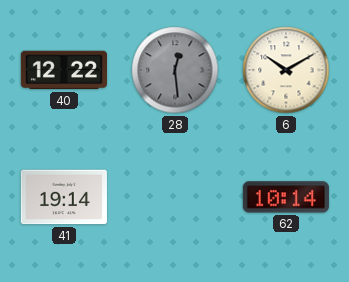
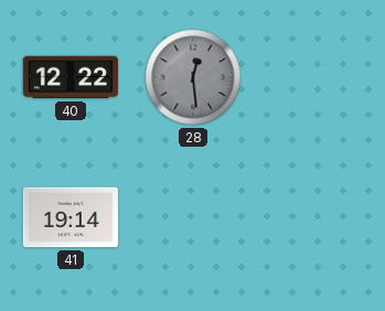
6: 10:10 -> none
62: 10:14 -> none
